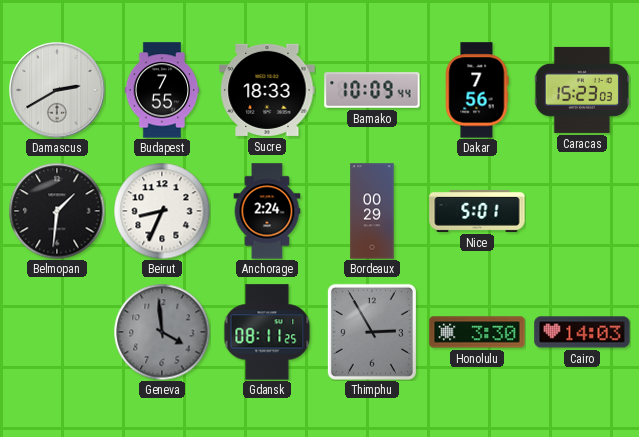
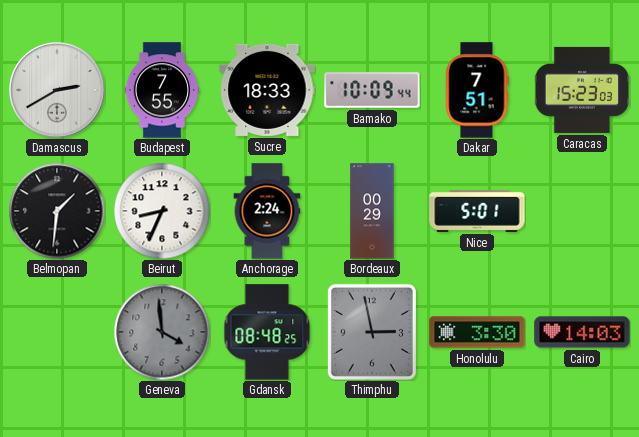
Dakar: 7:56 -> 7:51
Gdansk: 08:11 -> 08:48
Thimphu: 2:55 -> 2:58
